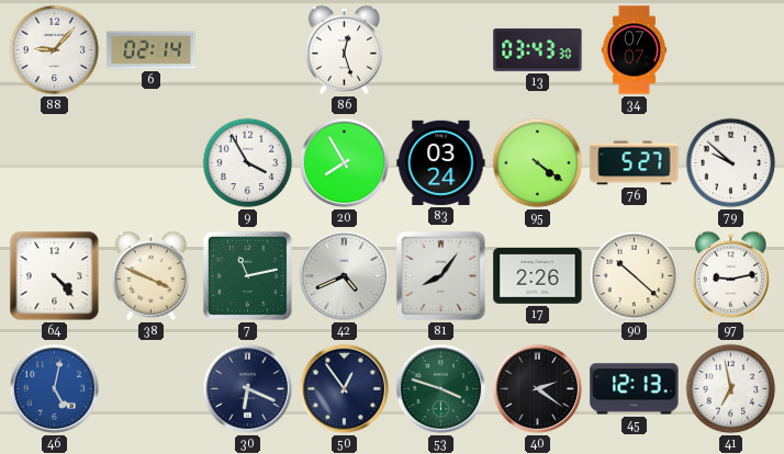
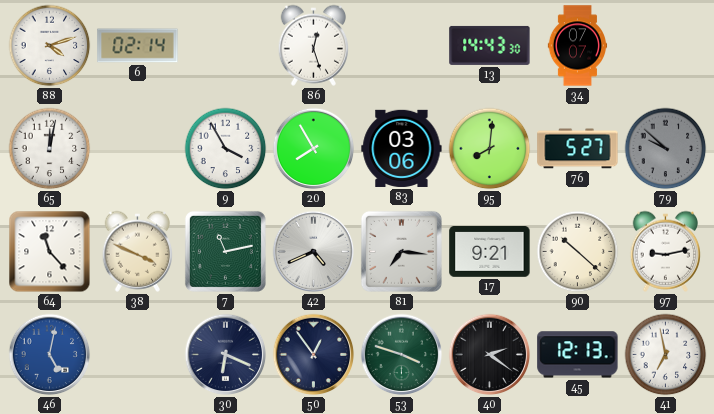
88: 9:07 -> 4:12
13: 03:43 -> 14:43
65: none -> 12:02
83: 03:24 -> 03:06
95: 4:21 -> 8:01
79 dial: white -> grey
64: 4:23 -> 11:23
81: 8:06 -> 7:16
17: 2:26 -> 9:21
